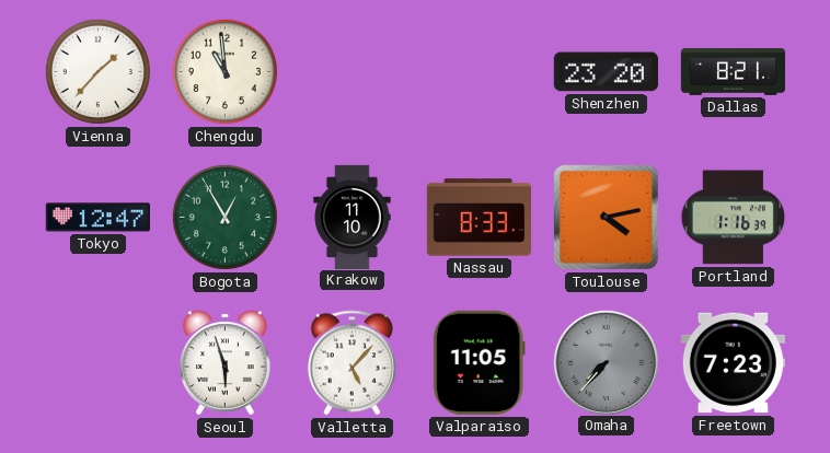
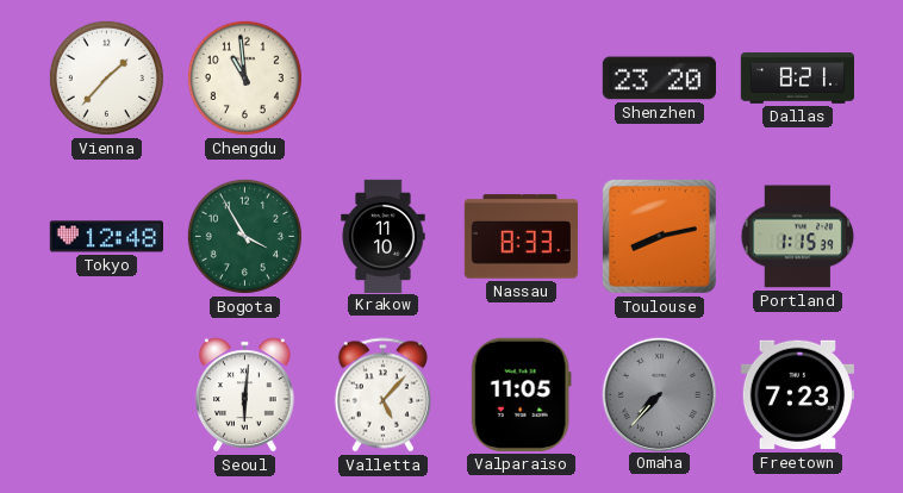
Tokyo: 12:47 -> 12:48
Bogota: 12:55 -> 3:55
Toulouse: 4:13 -> 8:13
Portland: 1:16 -> 1:15
Seoul: 5:57 -> 6:01
